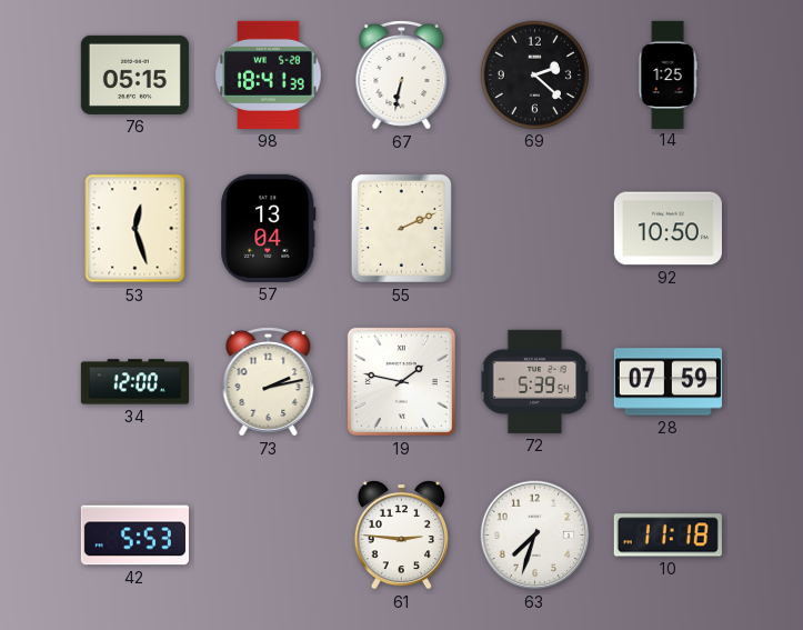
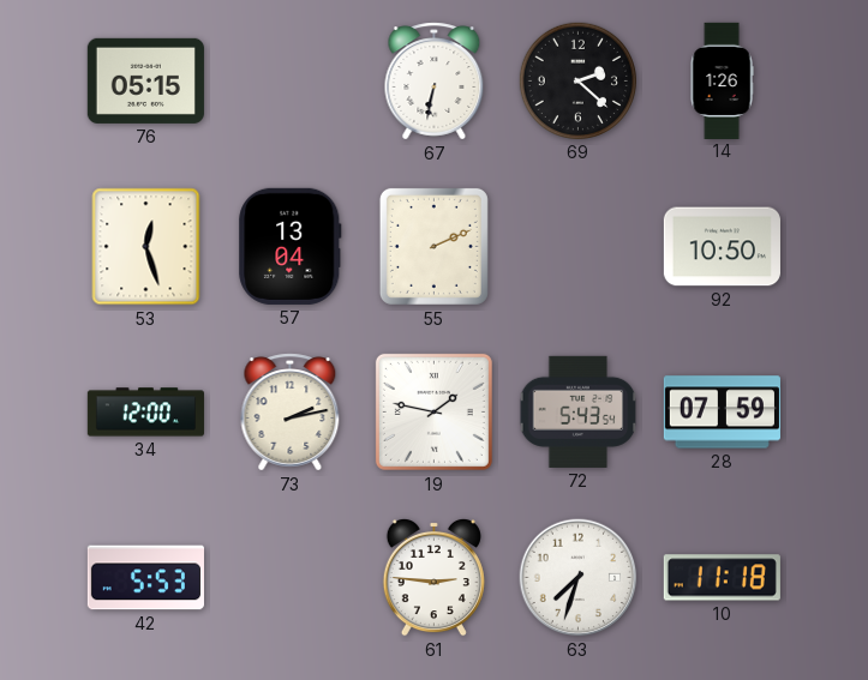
98: 18:41 -> none
14: 1:25 -> 1:26
72: 5:39 -> 5:43
